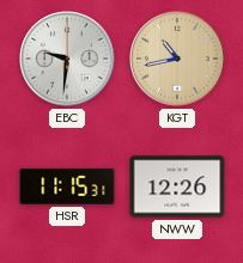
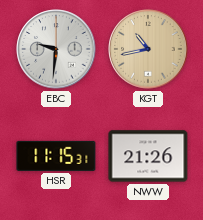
NWW: 12:26 -> 21:26
